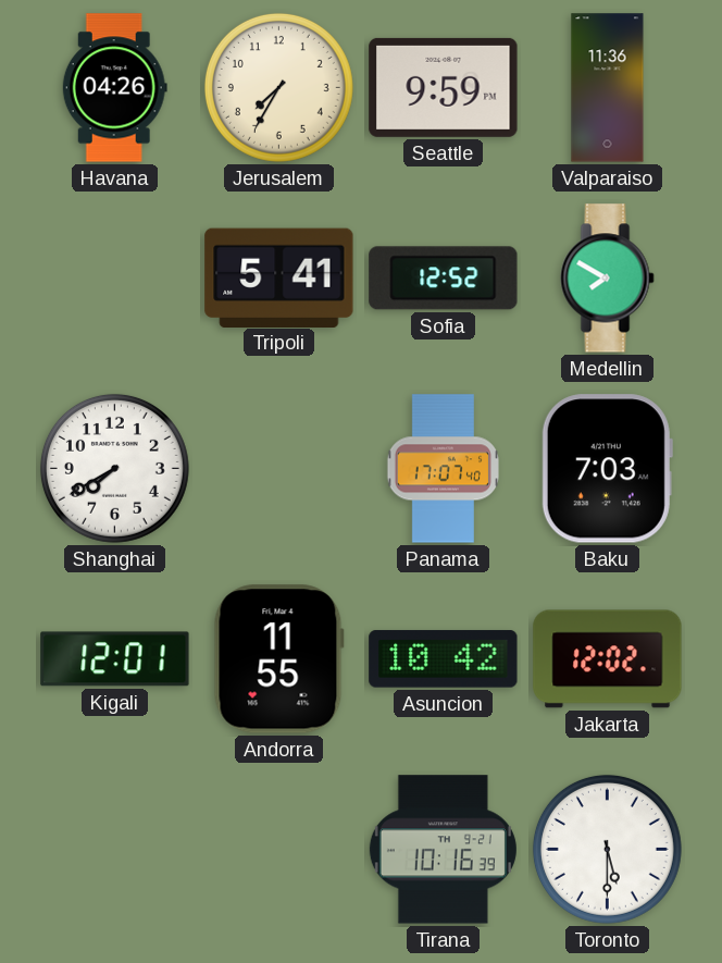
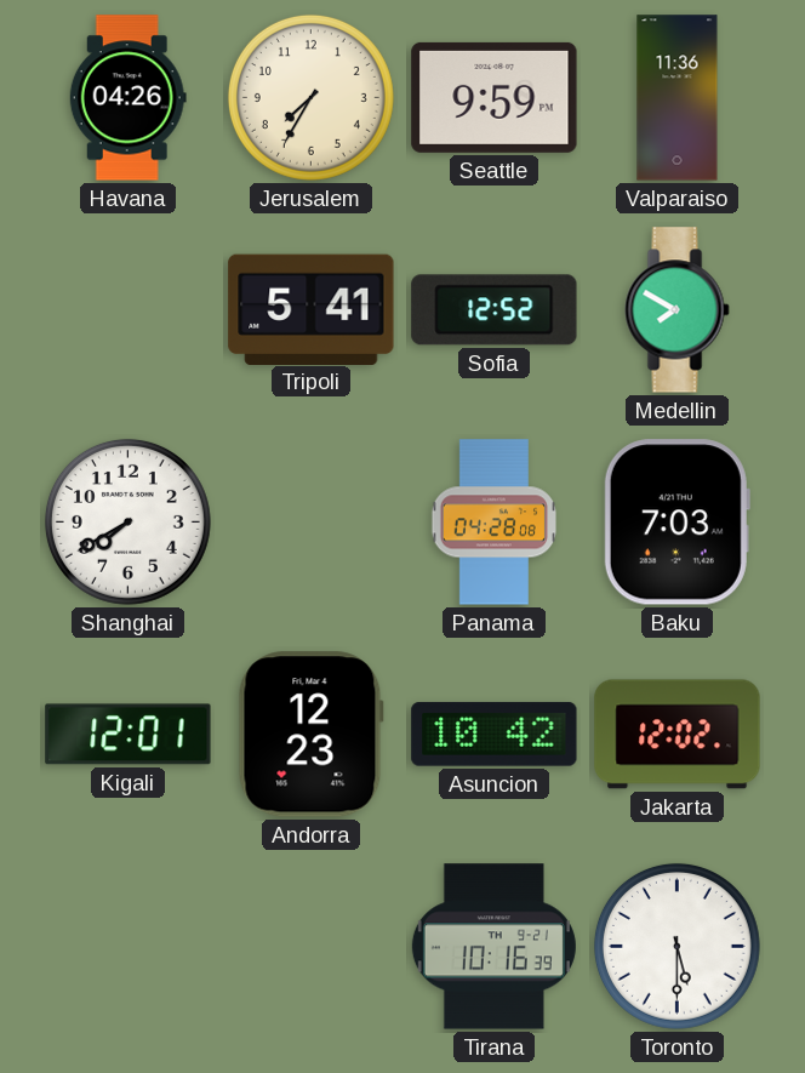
Panama: 17:07 -> 04:28
Andorra: 11:55 -> 12:23
